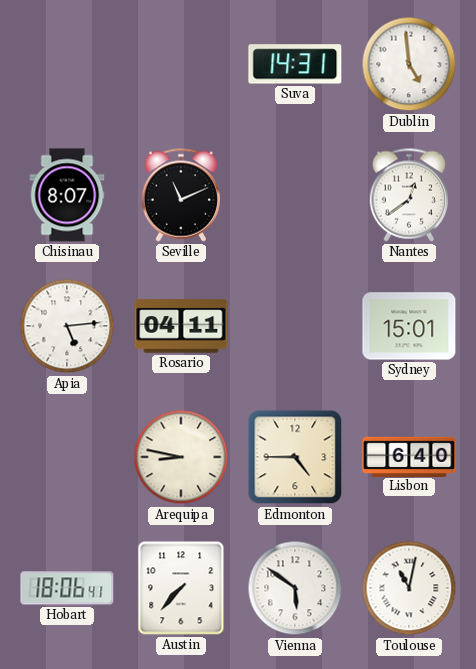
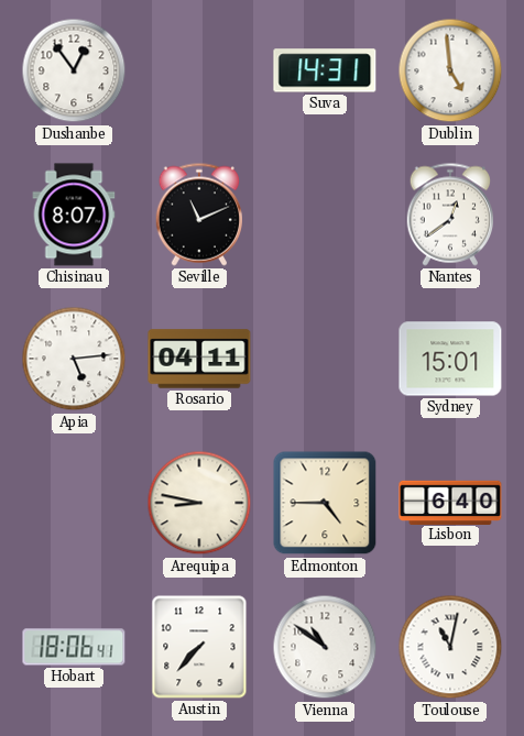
Dushanbe: none -> 12:54
Vienna: 5:51 -> 10:51
